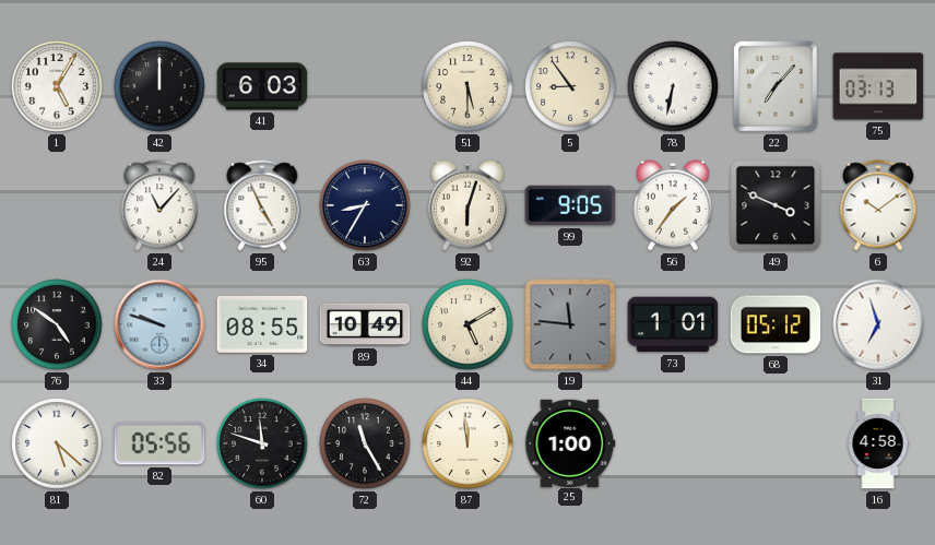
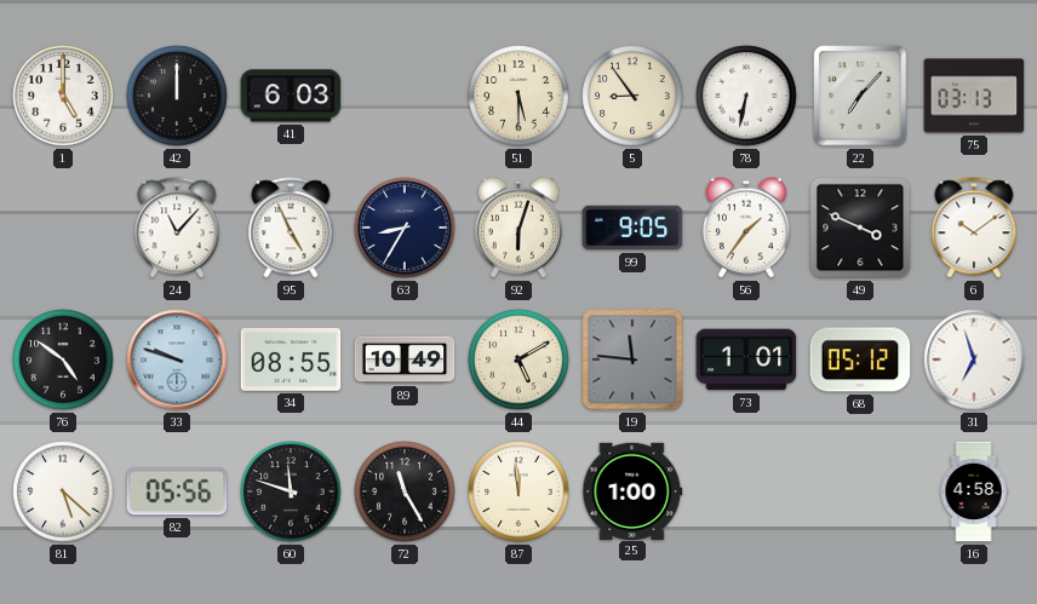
1: 5:05 -> 5:00
